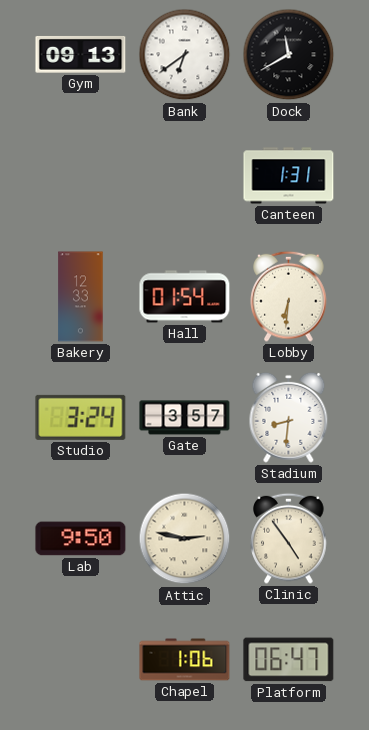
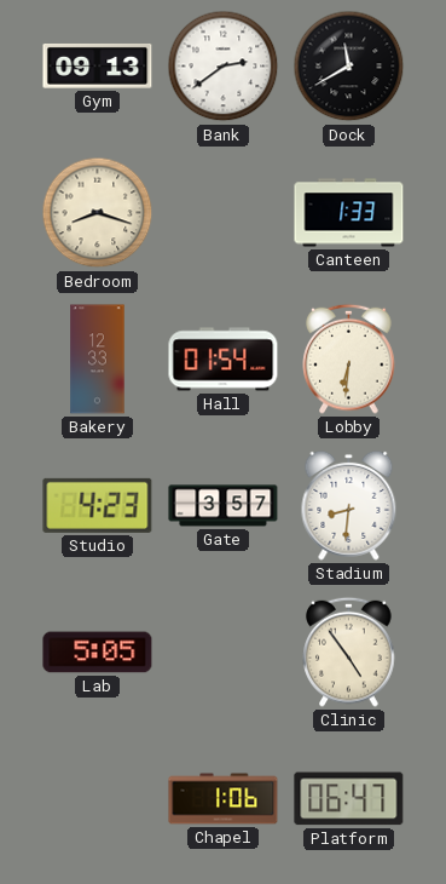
Bank: 6:39 -> 2:39
Bedroom: none -> 8:18
Canteen: 1:31 -> 1:33
Studio: 3:24 -> 4:23
Lab: 9:50 -> 5:05
Attic: 2:47 -> none
